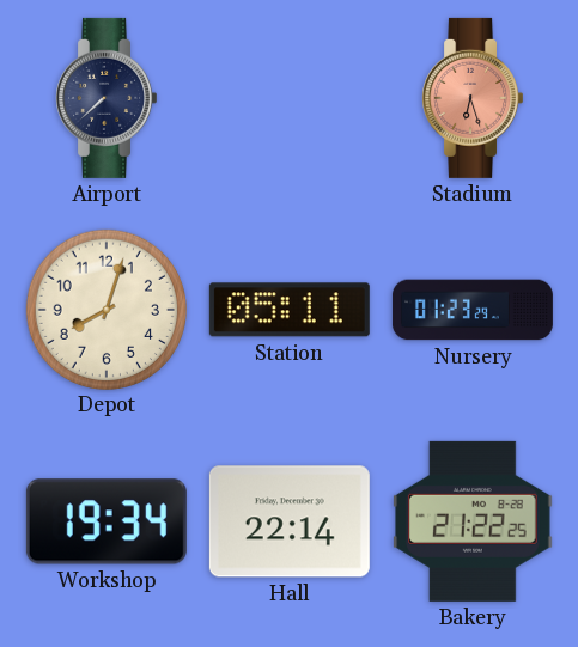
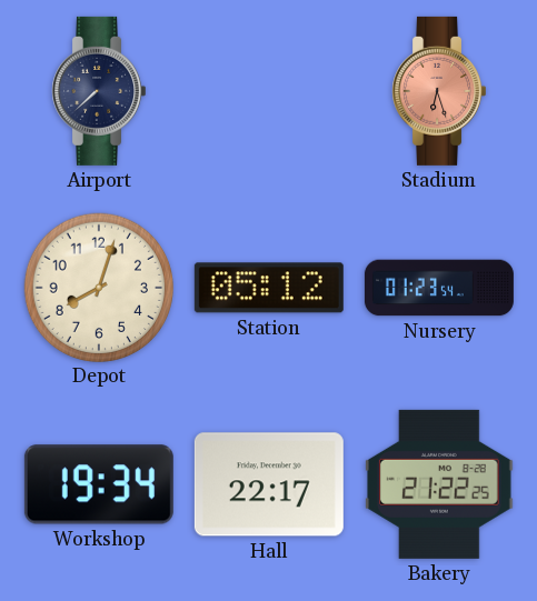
Station: 05:11 -> 05:12
Nursery: 01:23:29 -> 01:23:54
Hall: 22:14 -> 22:17
